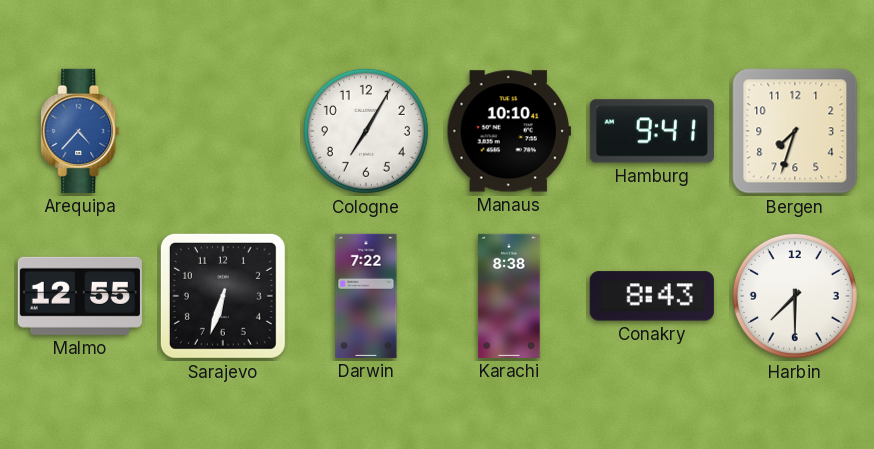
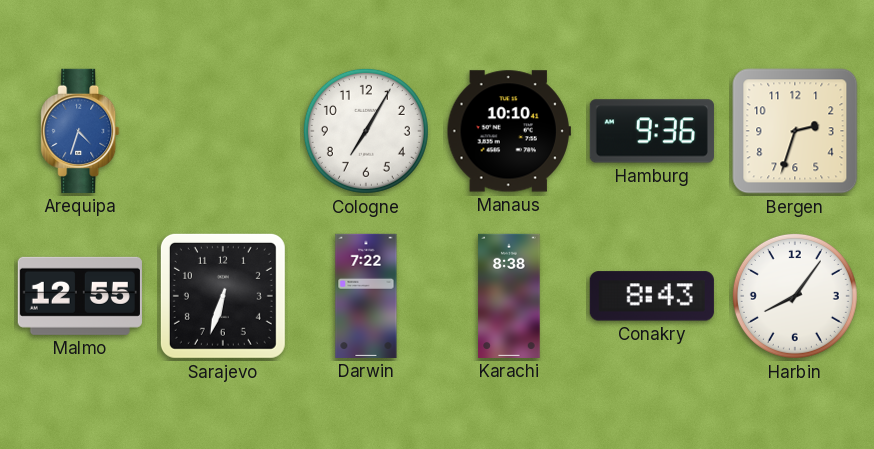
Arequipa: 4:37 -> 4:33
Hamburg: 9:41 -> 9:36
Bergen: 7:33 -> 2:33
Harbin: 7:30 -> 8:06
